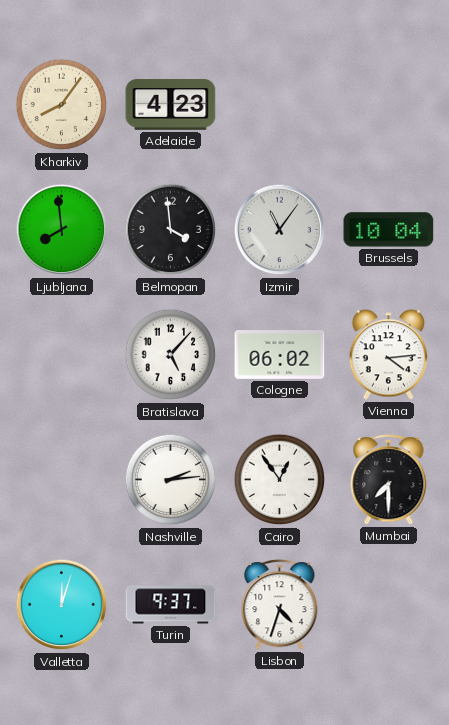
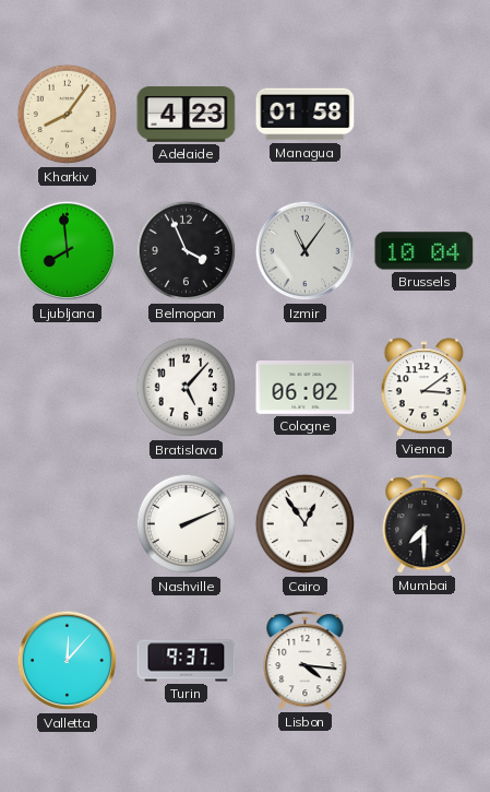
Managua: none -> 01:58
Belmopan: 3:59 -> 3:56
Vienna: 4:14 -> 3:09
Nashville: 2:14 -> 2:11
Valletta: 12:03 -> 12:07
Lisbon: 4:33 -> 4:16
